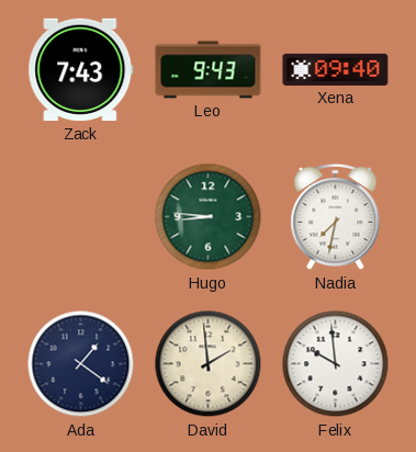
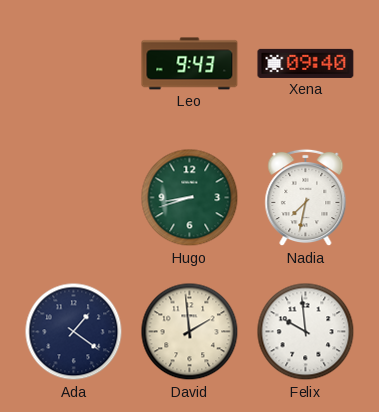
Zack: 7:43 -> none
Hugo: 8:46 -> 8:42
